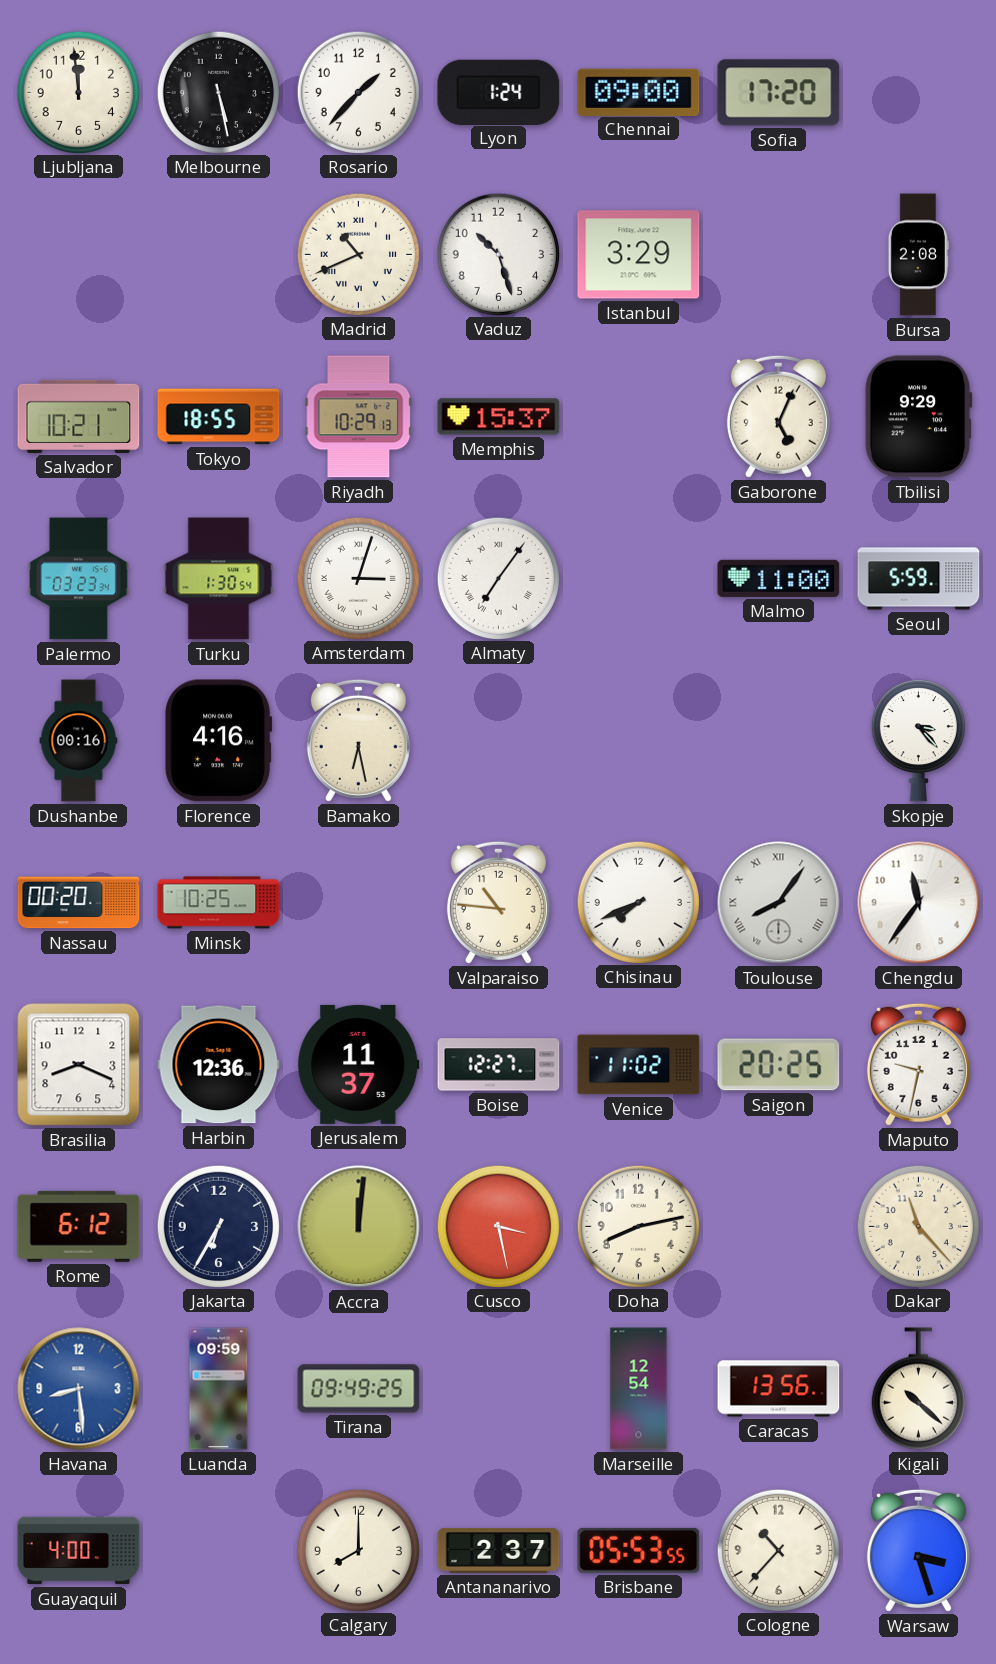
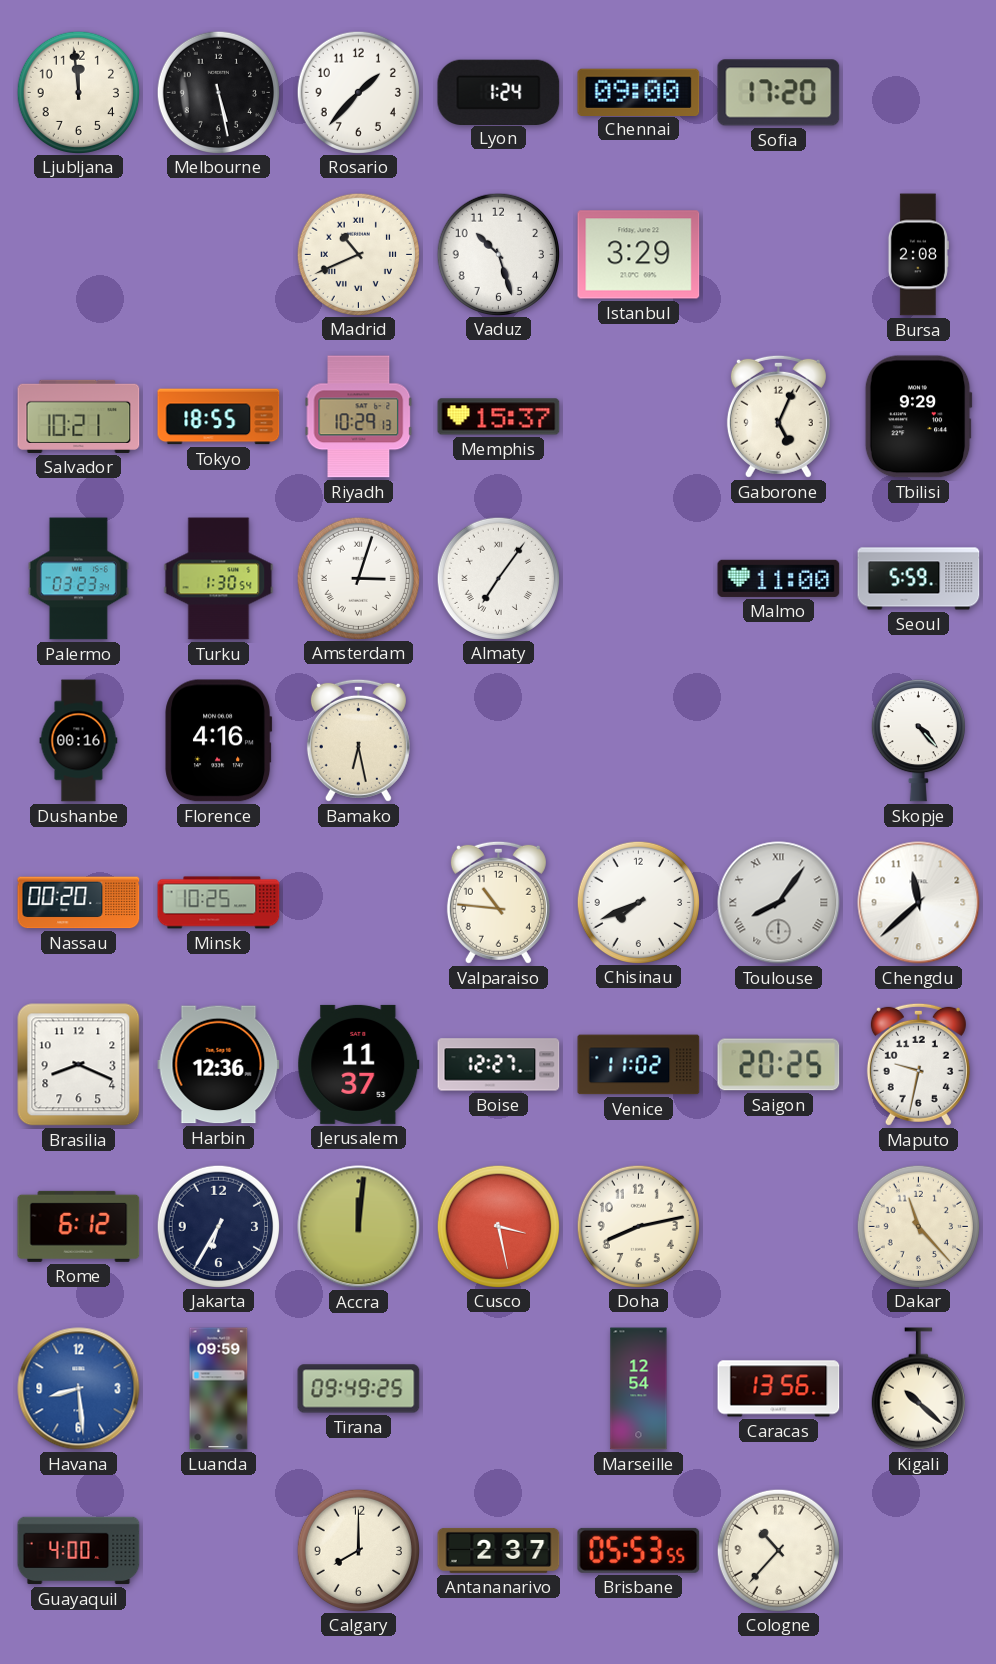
Skopje: 3:23 -> 4:23
Chengdu: 11:36 -> 11:38
Warsaw: 3:27 -> none
